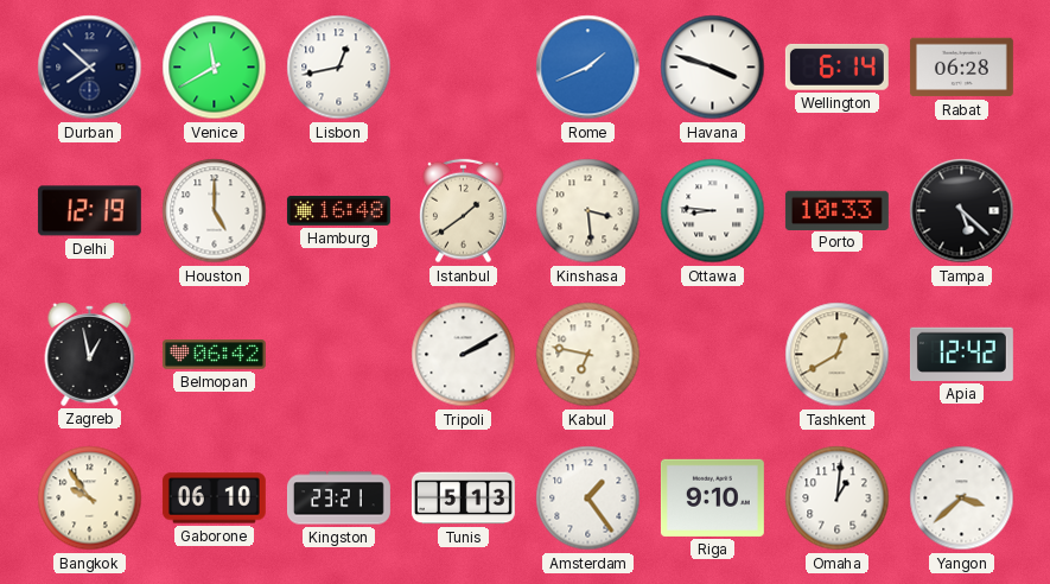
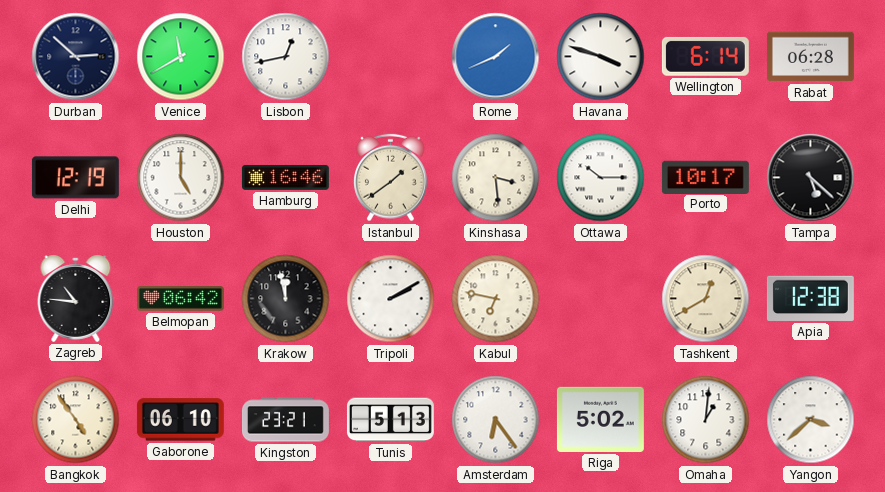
Durban: 7:52 -> 2:52
Hamburg: 16:48 -> 16:46
Ottawa: 8:46 -> 10:15
Porto: 10:33 -> 10:17
Zagreb: 12:58 -> 10:46
Krakow: none -> 11:58
Apia: 12:42 -> 12:38
Bangkok: 9:54 -> 4:54
Amsterdam: 1:24 -> 6:24
Riga: 9:10 -> 5:02
